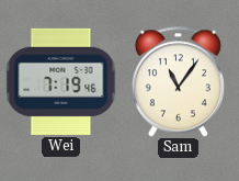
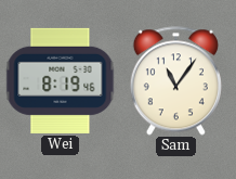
Wei: 7:19 -> 8:19
